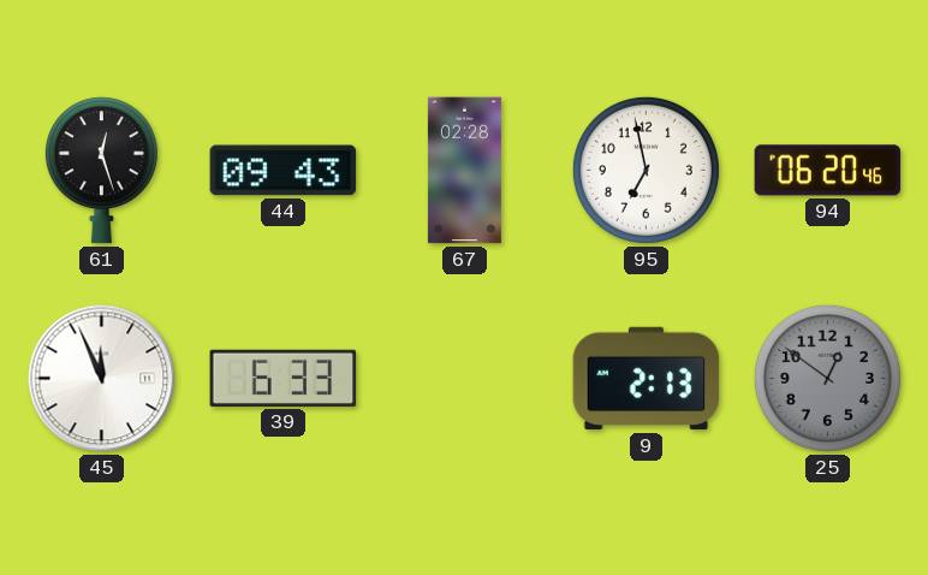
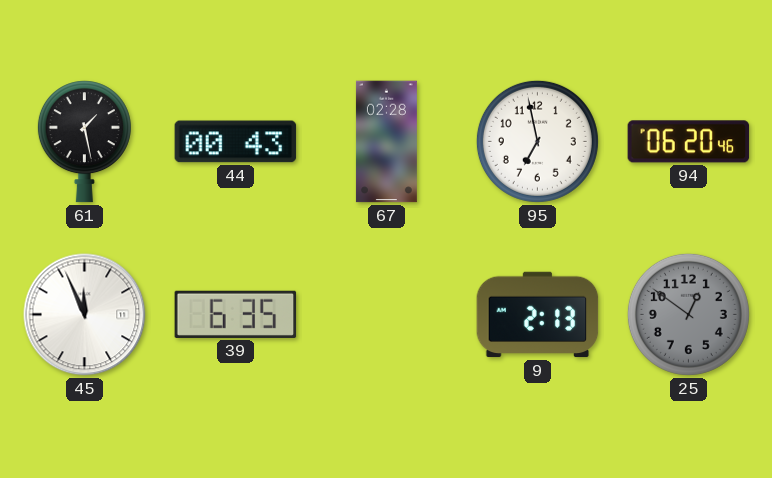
61: 12:27 -> 1:28
44: 09:43 -> 00:43
39: 6:33 -> 6:35
